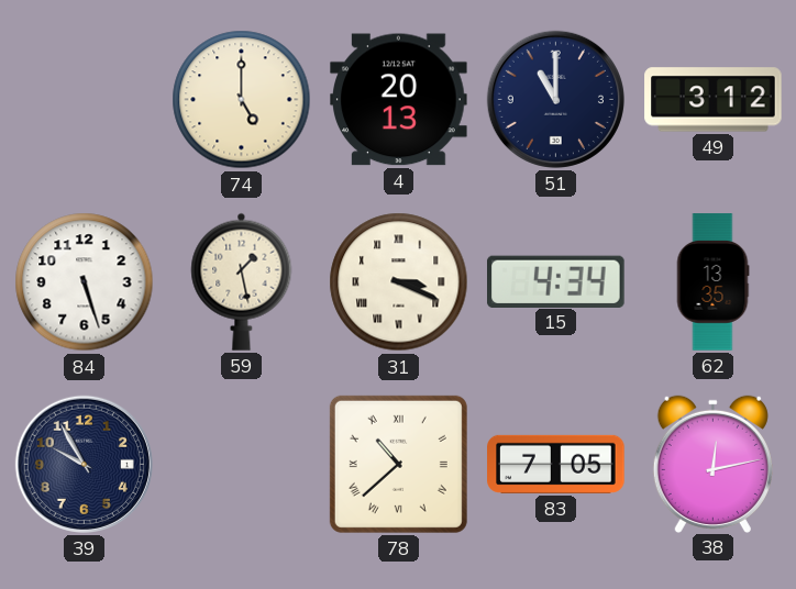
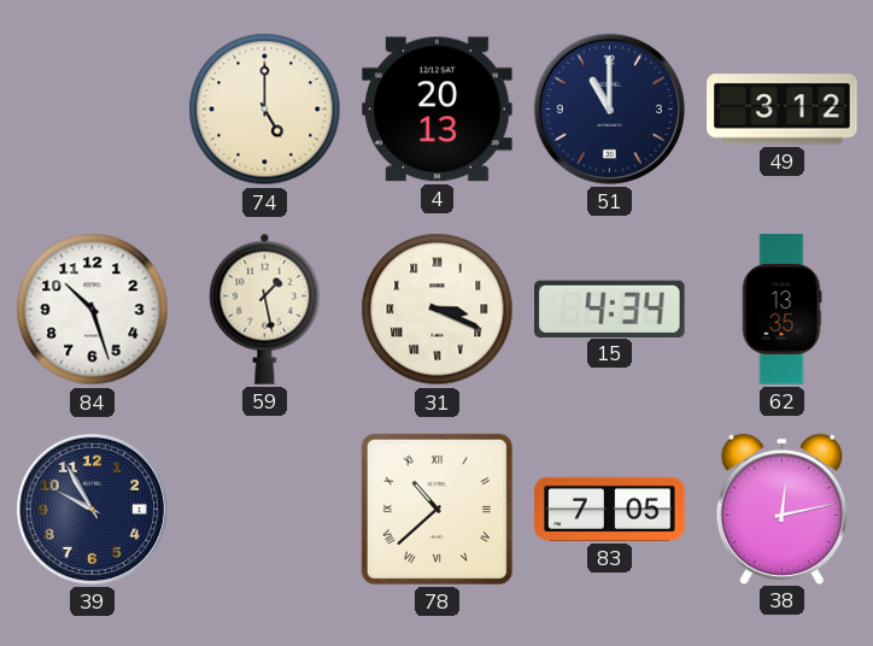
84: 5:27 -> 10:27
